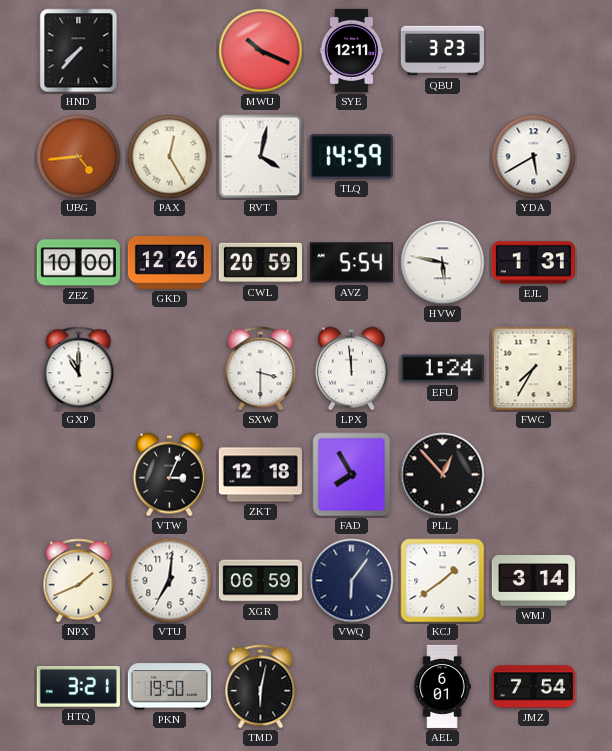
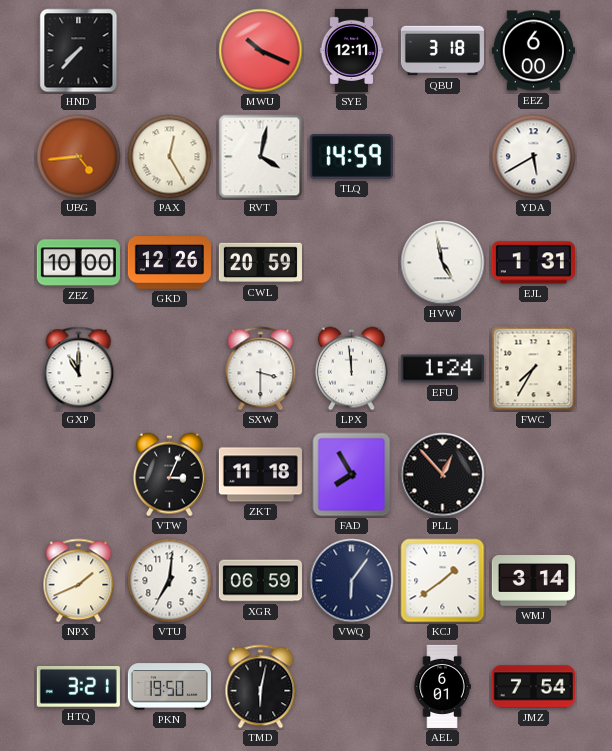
QBU: 3:23 -> 3:18
EEZ: none -> 6:00
AVZ: 5:54 -> none
HVW: 5:47 -> 4:58
ZKT: 12:18 -> 11:18
